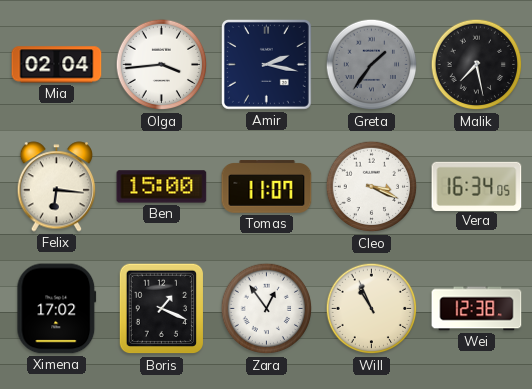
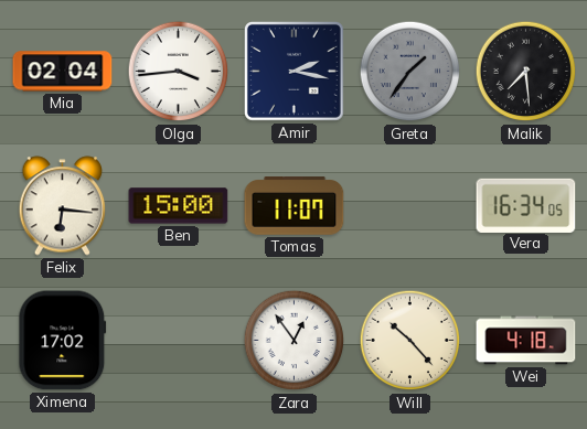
Malik: 7:28 -> 7:29
Cleo: 3:19 -> none
Boris: 1:19 -> none
Will: 10:56 -> 10:23
Wei: 12:38 -> 4:18
